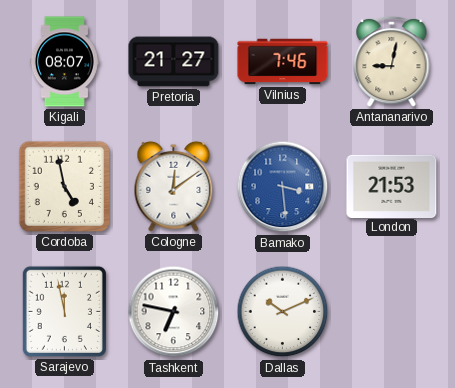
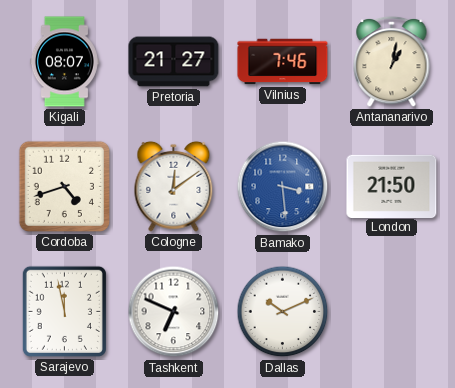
Antananarivo: 9:02 -> 1:02
Cordoba: 4:58 -> 4:42
London: 21:53 -> 21:50
Tashkent: 6:47 -> 6:49
